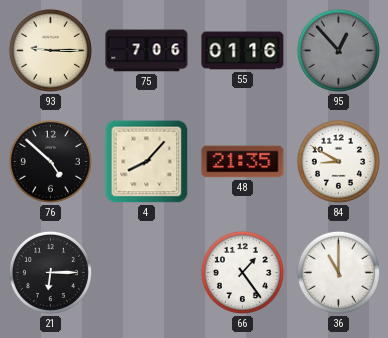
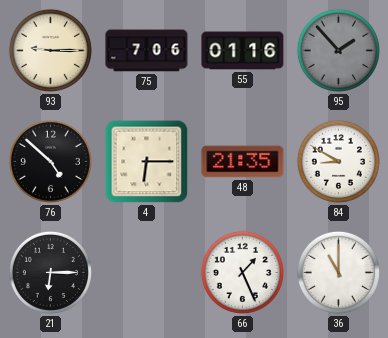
95: 12:53 -> 1:53
4: 8:07 -> 6:15
66: 1:24 -> 1:26
